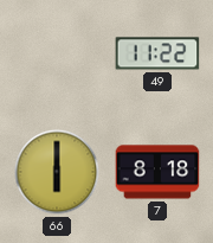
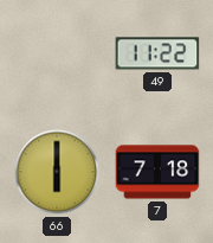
7: 8:18 -> 7:18
